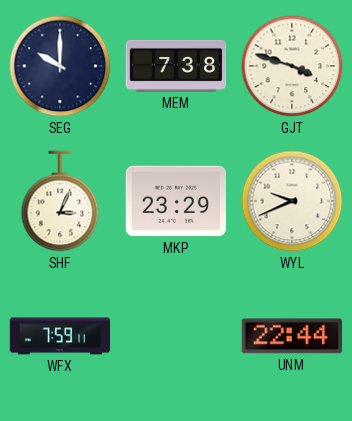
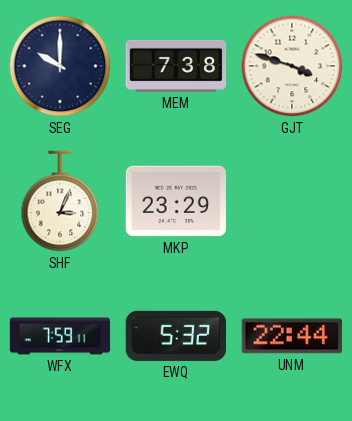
WYL: 9:41 -> none
EWQ: none -> 5:32
